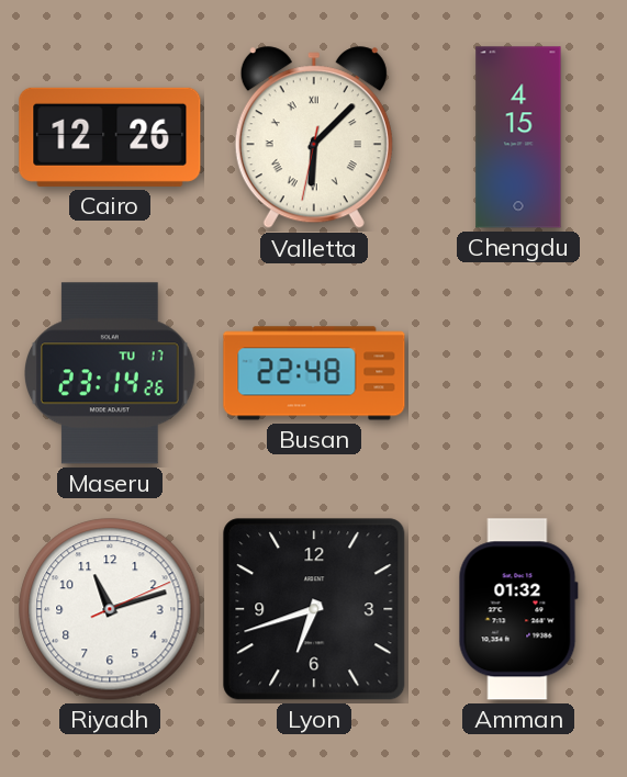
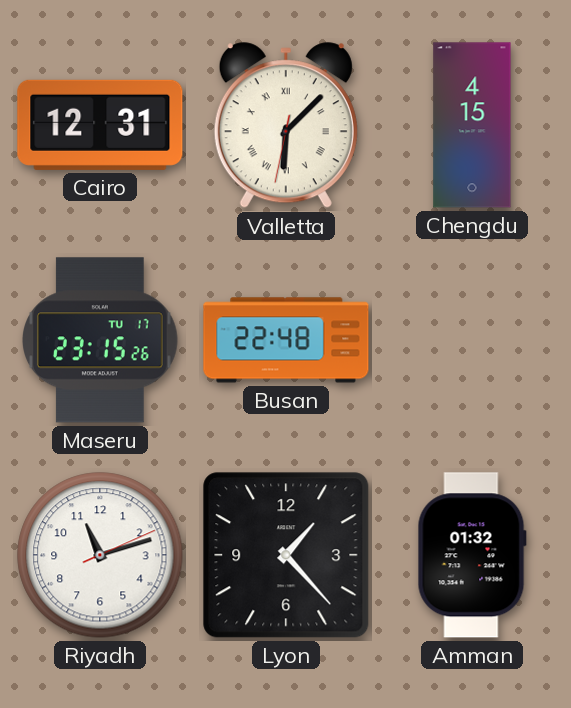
Cairo: 12:26 -> 12:31
Maseru: 23:14 -> 23:15
Lyon: 6:42 -> 1:23
